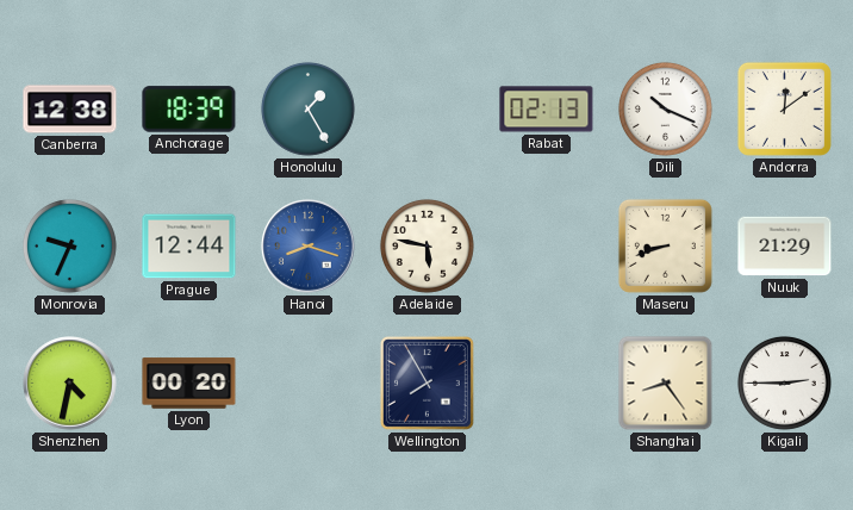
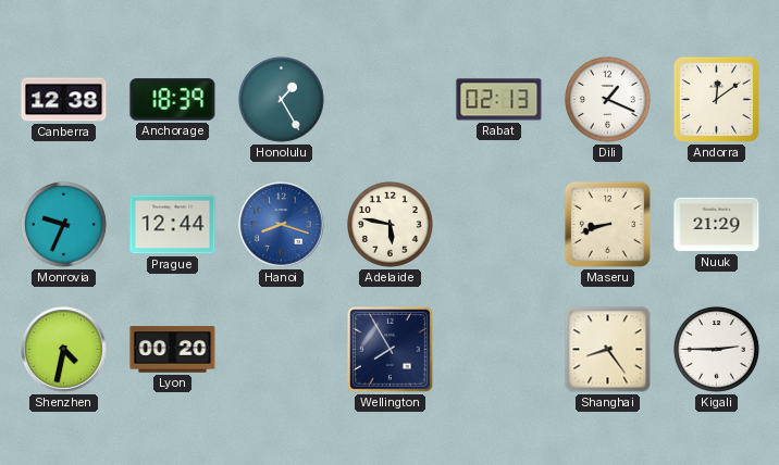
Dili: 10:19 -> 1:19
